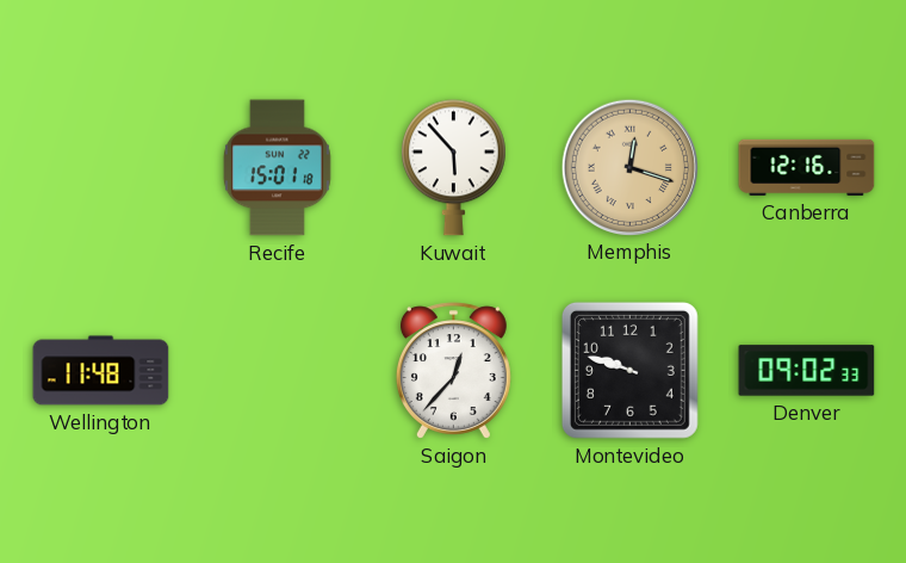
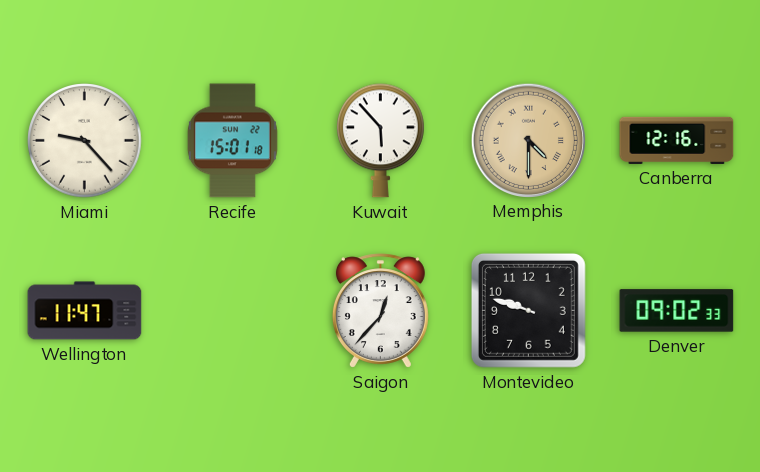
Miami: none -> 9:23
Memphis: 12:18 -> 4:30
Wellington: 11:48 -> 11:47
